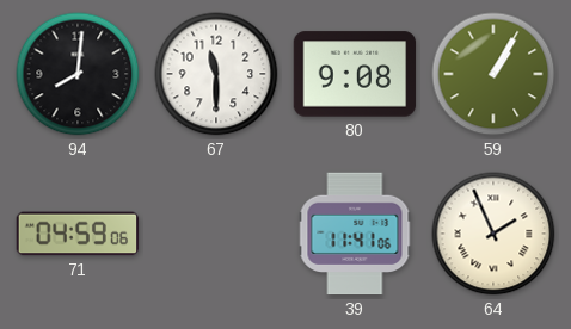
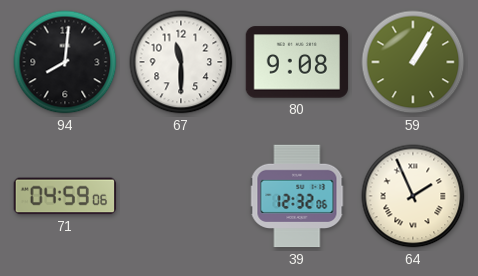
39: 11:41 -> 12:32
